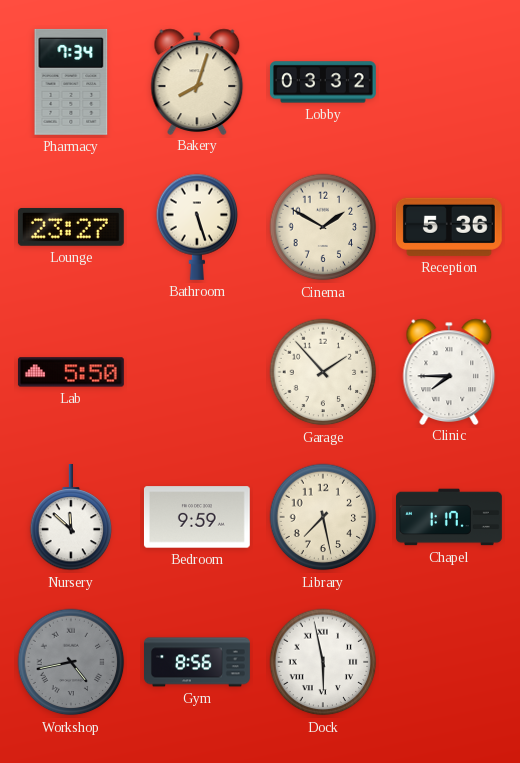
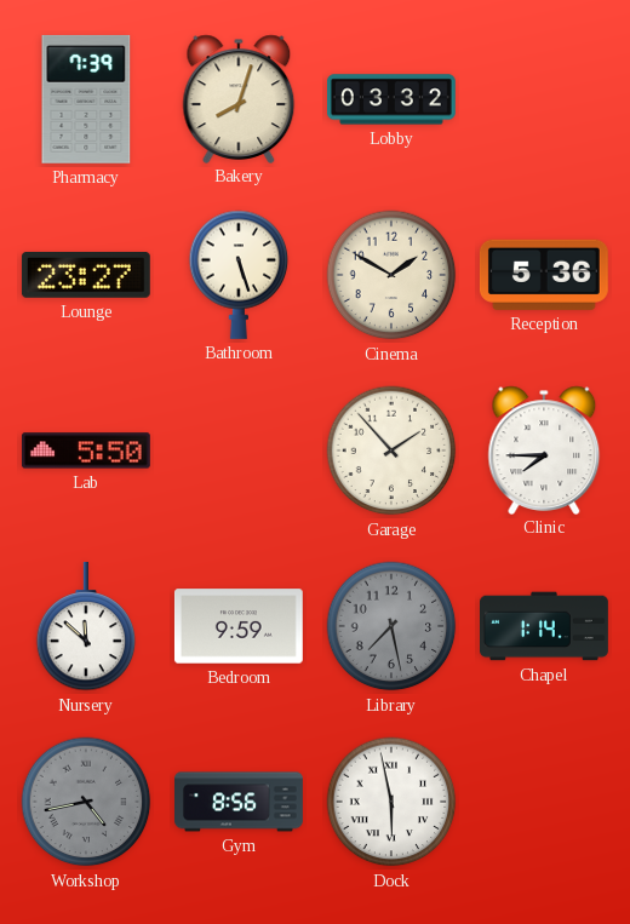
Pharmacy: 7:34 -> 7:39
Library dial: cream -> grey
Chapel: 1:17 -> 1:14
